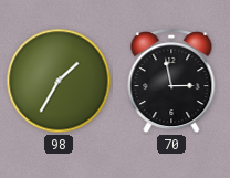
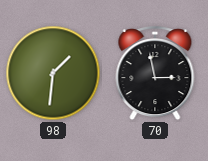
98: 1:35 -> 1:31
